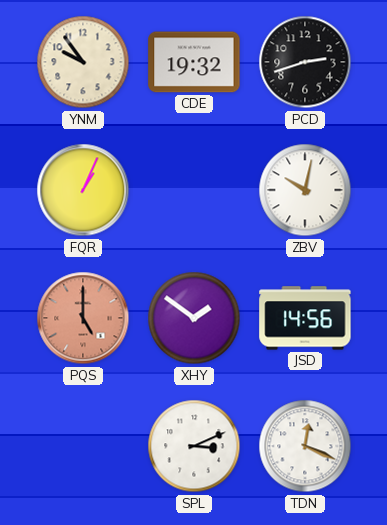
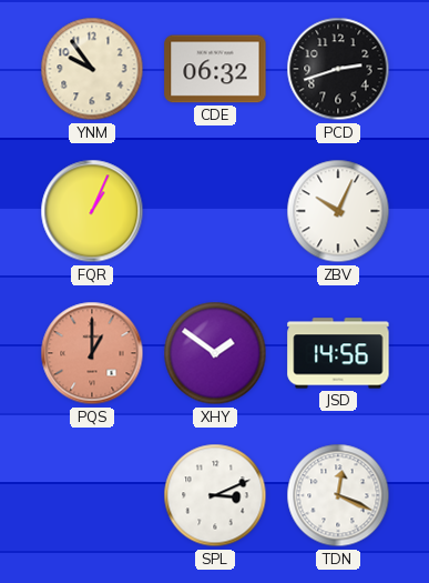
CDE: 19:32 -> 06:32
ZBV: 10:02 -> 10:04
PQS: 5:00 -> 1:00
